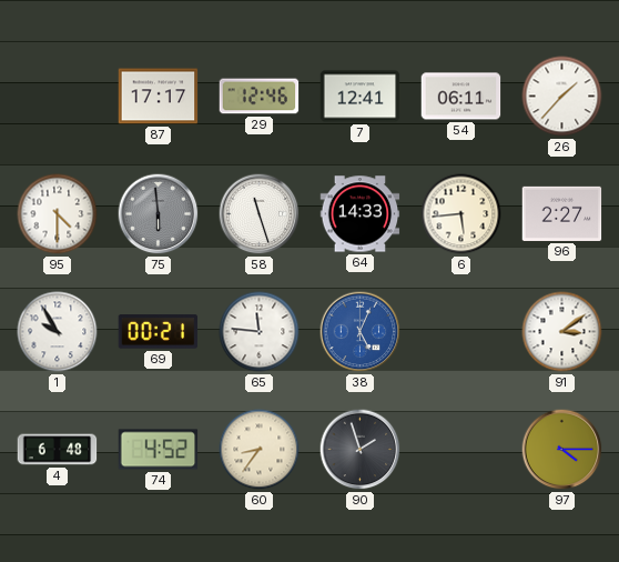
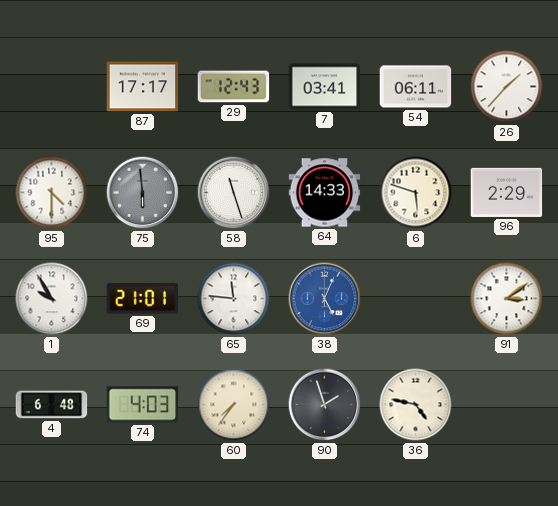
29: 12:46 -> 12:43
7: 12:41 -> 03:41
6: 5:44 -> 5:48
96: 2:27 -> 2:29
69: 00:21 -> 21:01
74: 4:52 -> 4:03
60: 8:36 -> 7:36
36: none -> 4:47
97: 4:15 -> none
